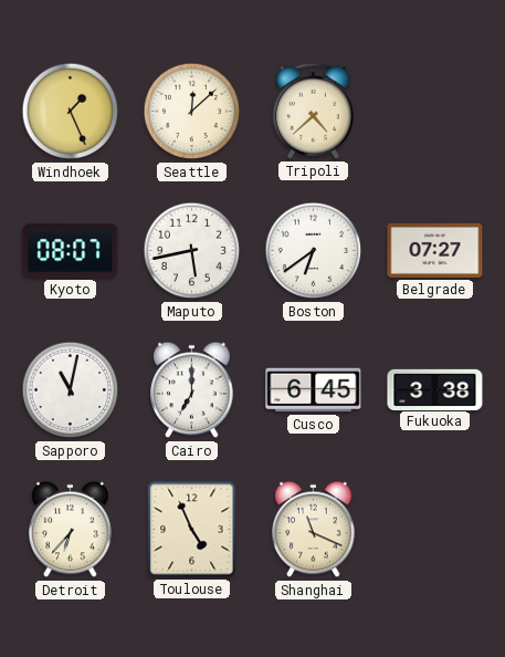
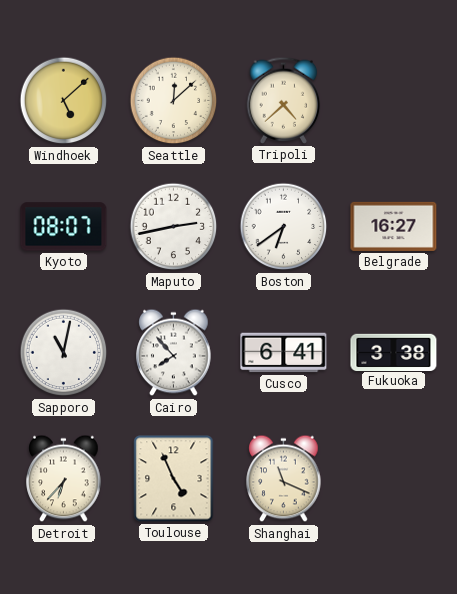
Windhoek: 1:26 -> 5:08
Maputo: 5:43 -> 2:43
Belgrade: 07:27 -> 16:27
Cairo: 7:00 -> 7:53
Cusco: 6:45 -> 6:41
